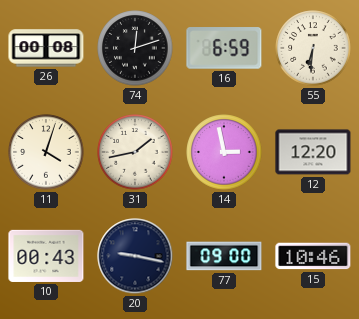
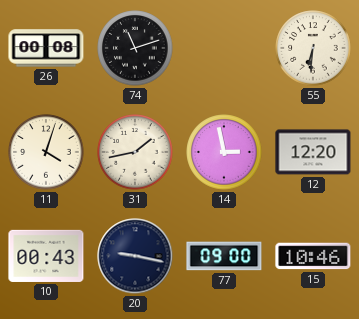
74: 12:12 -> 11:12
16: 6:59 -> none
